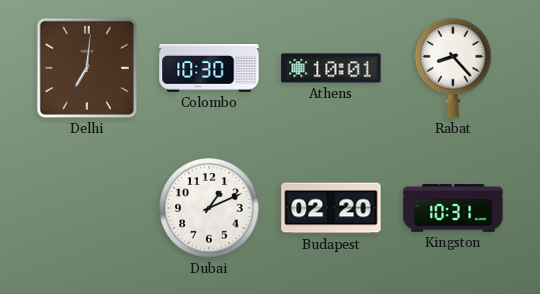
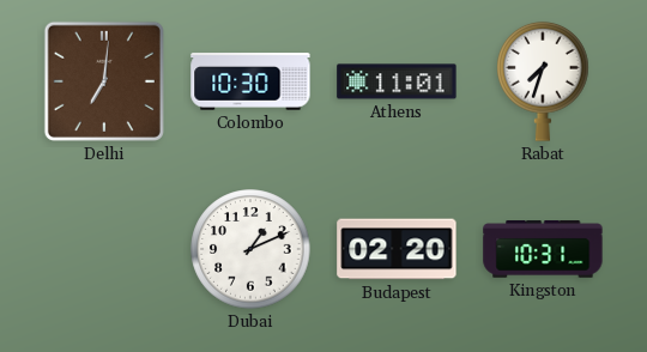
Athens: 10:01 -> 11:01
Rabat: 8:23 -> 7:33
